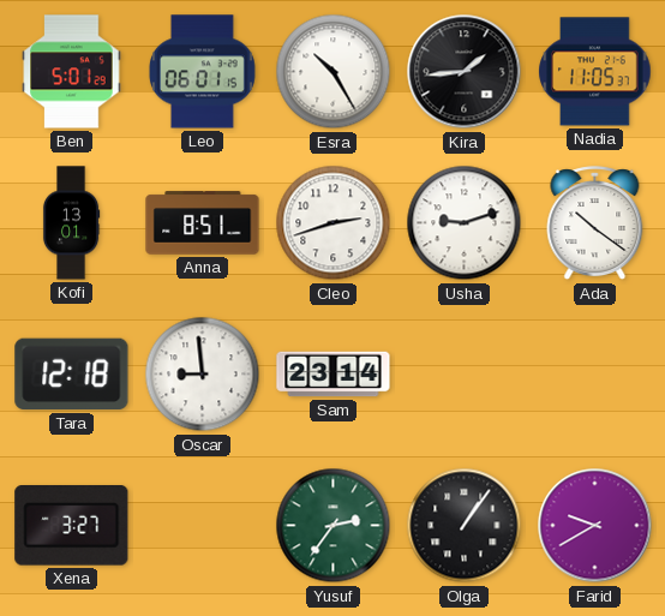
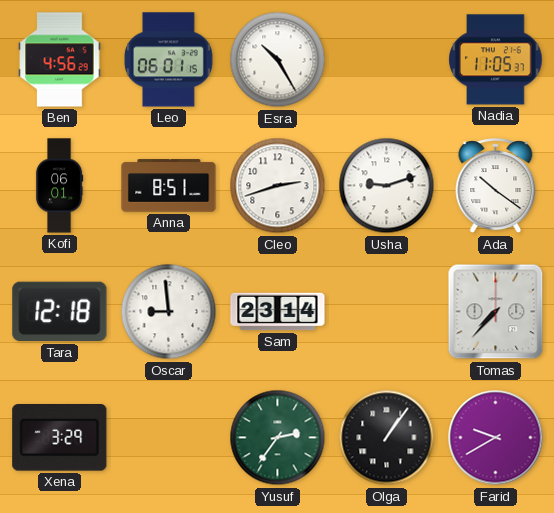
Ben: 5:01 -> 4:56
Kira: 1:44 -> none
Kofi: 13:01 -> 06:01
Tomas: none -> 7:37
Xena: 3:27 -> 3:29
